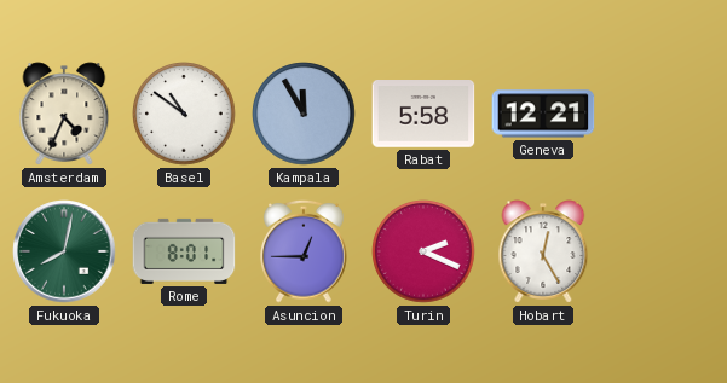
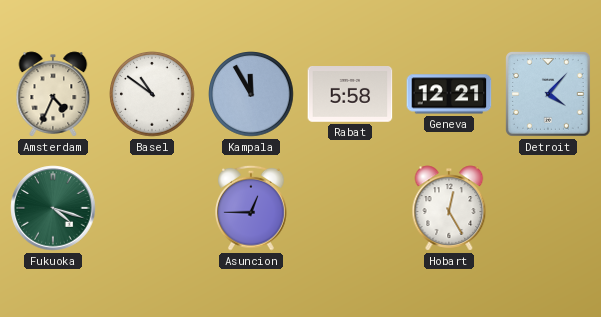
Detroit: none -> 4:07
Fukuoka: 8:02 -> 4:18
Rome: 8:01 -> none
Turin: 2:19 -> none
